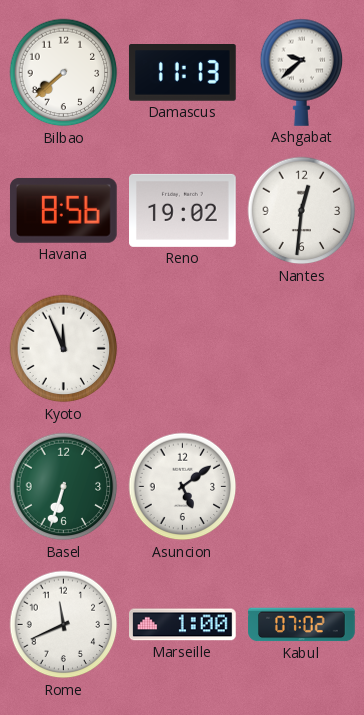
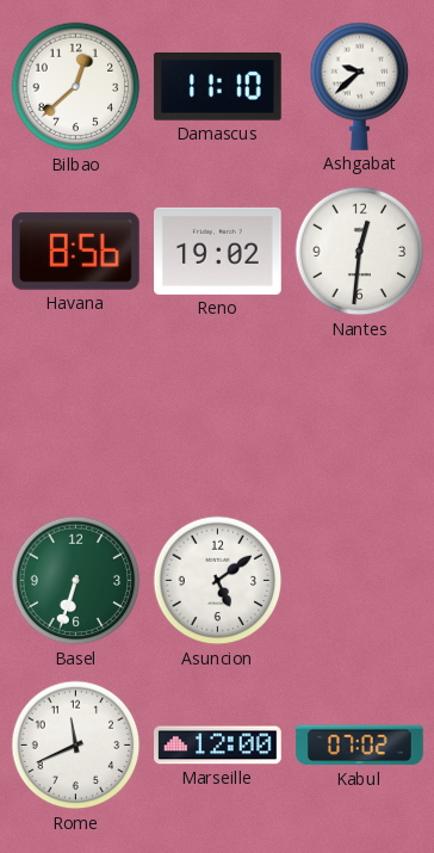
Bilbao: 7:38 -> 12:38
Damascus: 11:13 -> 11:10
Kyoto: 11:56 -> none
Marseille: 1:00 -> 12:00
